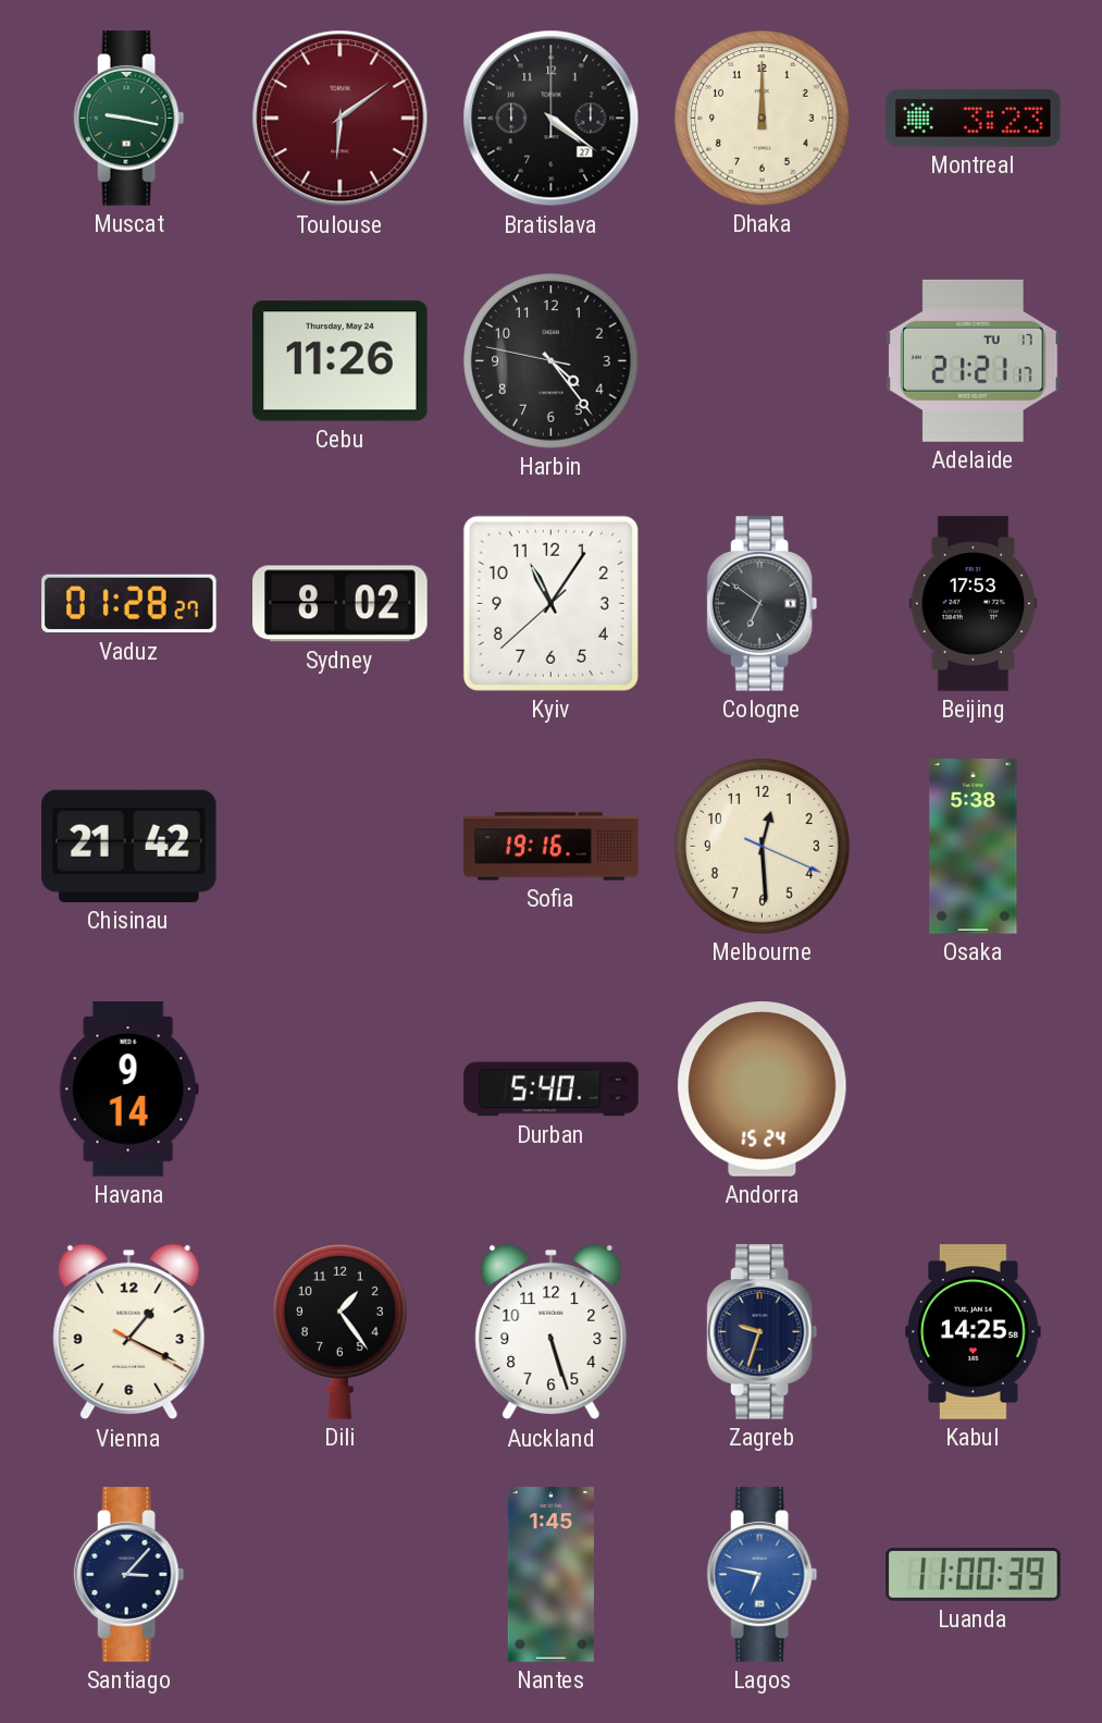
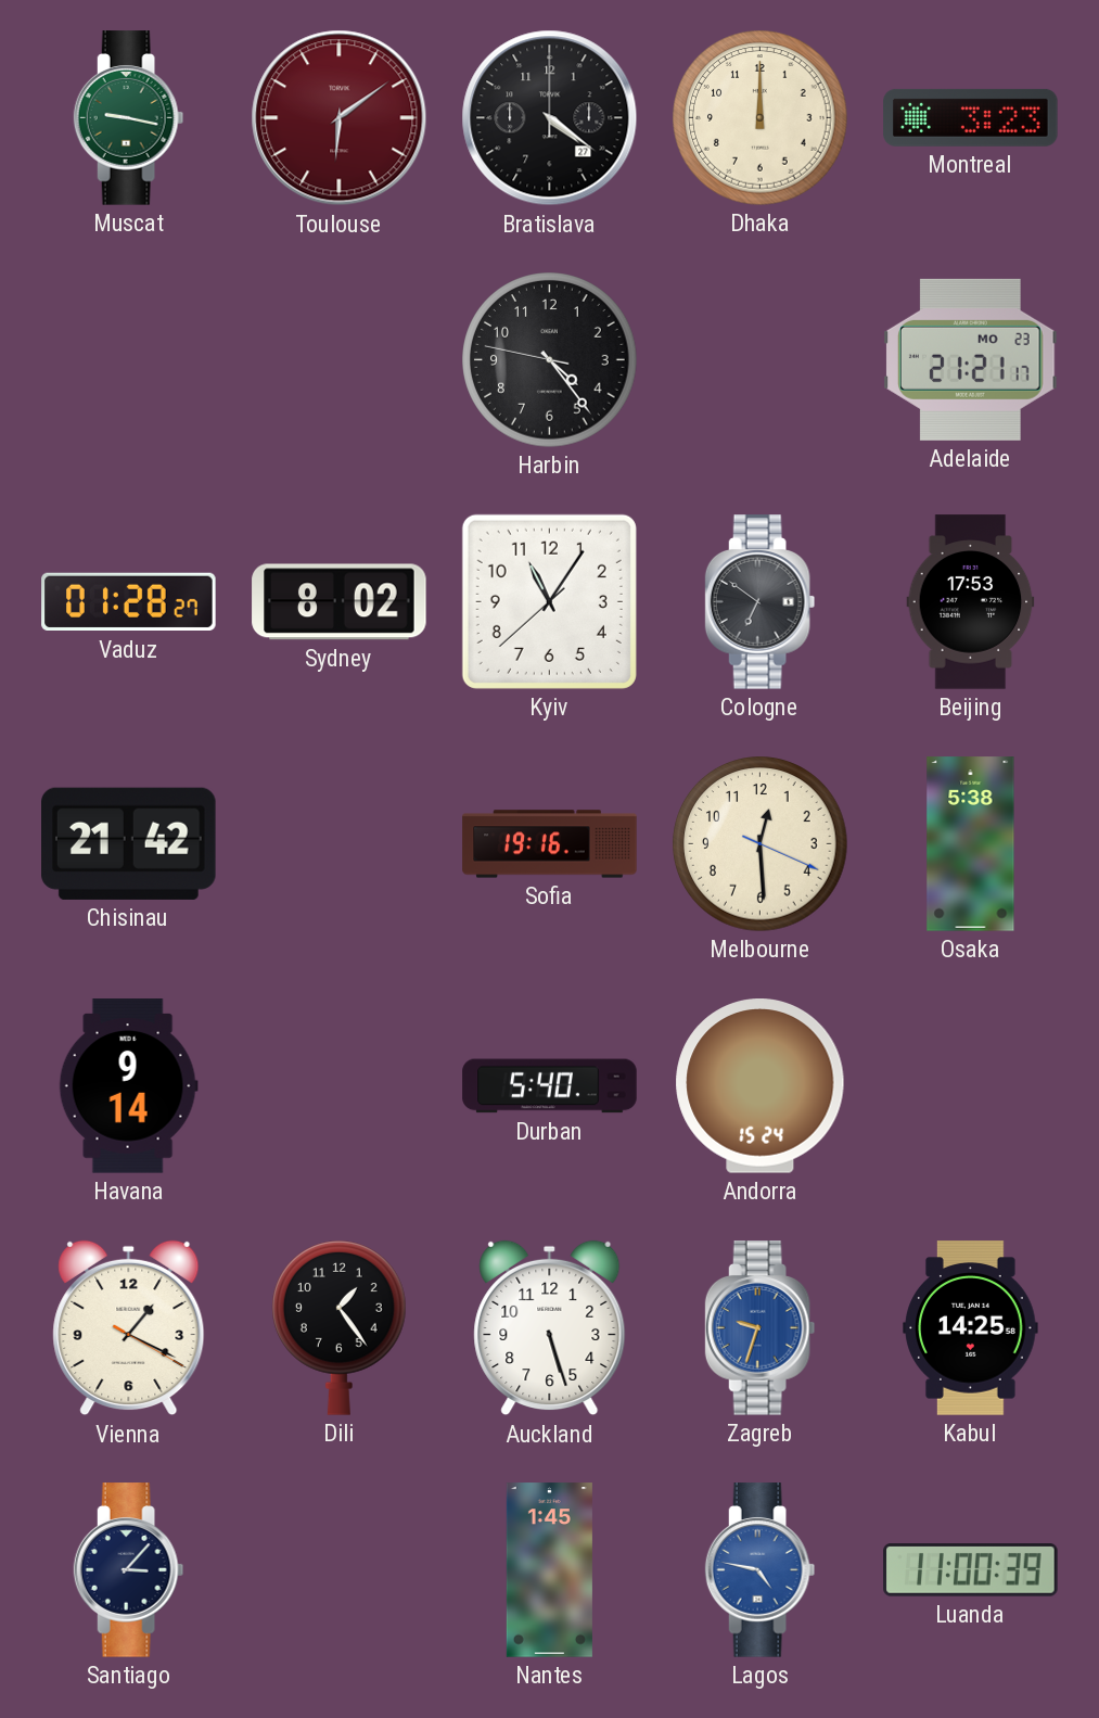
Cebu: 11:26 -> none
Adelaide date: TU 17 -> MO 23
Zagreb dial: navy -> blue
Lagos: 6:47 -> 4:47
